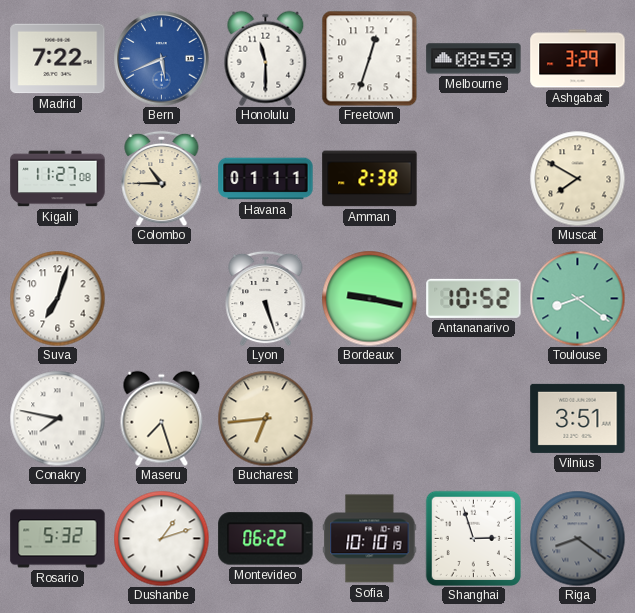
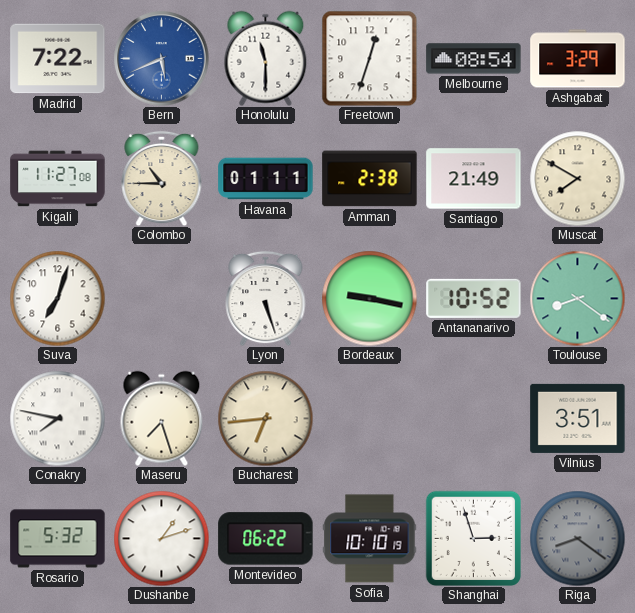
Melbourne: 08:59 -> 08:54
Santiago: none -> 21:49
